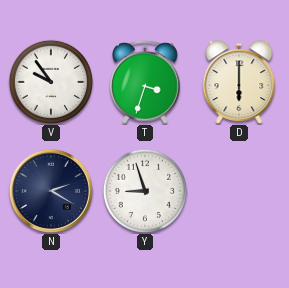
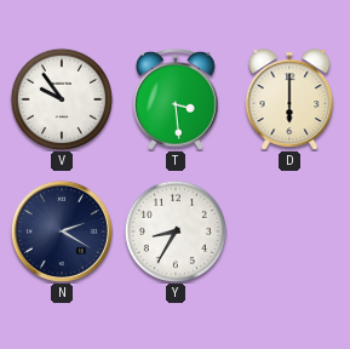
T: 3:33 -> 3:29
Y: 8:57 -> 8:35
